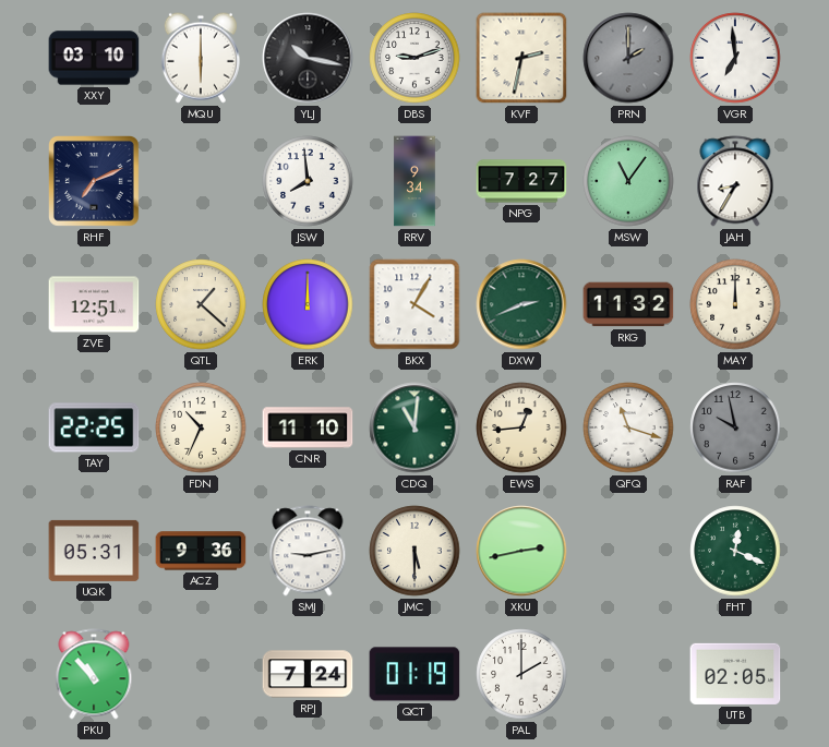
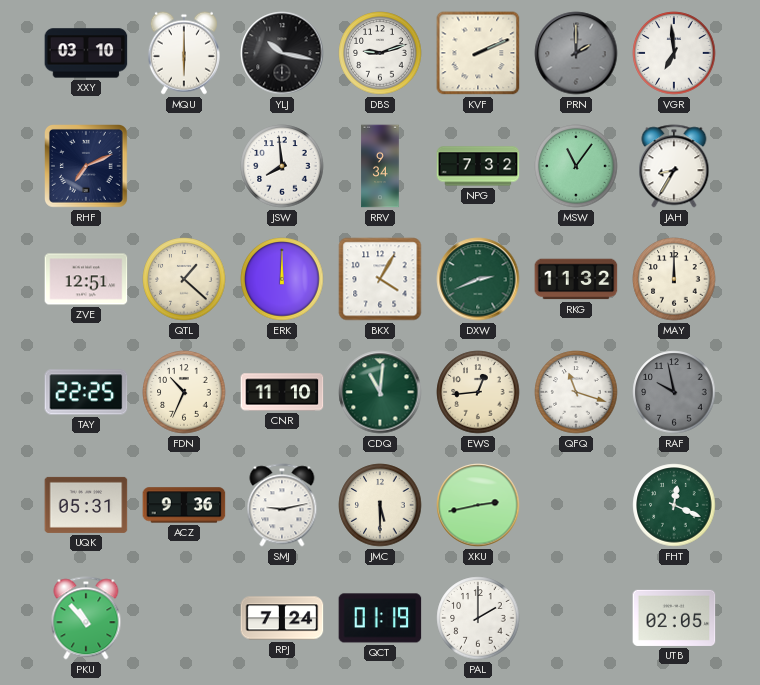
KVF: 2:32 -> 2:11
NPG: 7:27 -> 7:32
